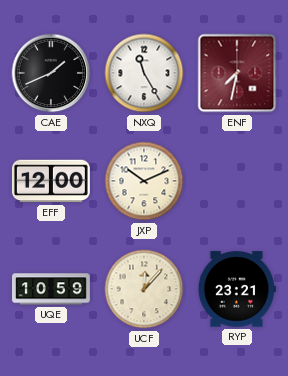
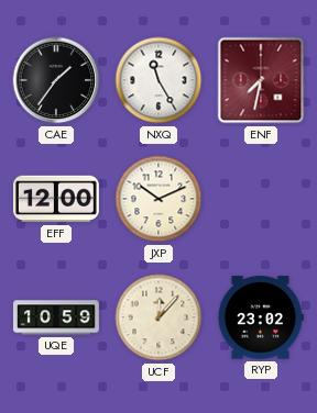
CAE: 1:41 -> 1:36
RYP: 23:21 -> 23:02
